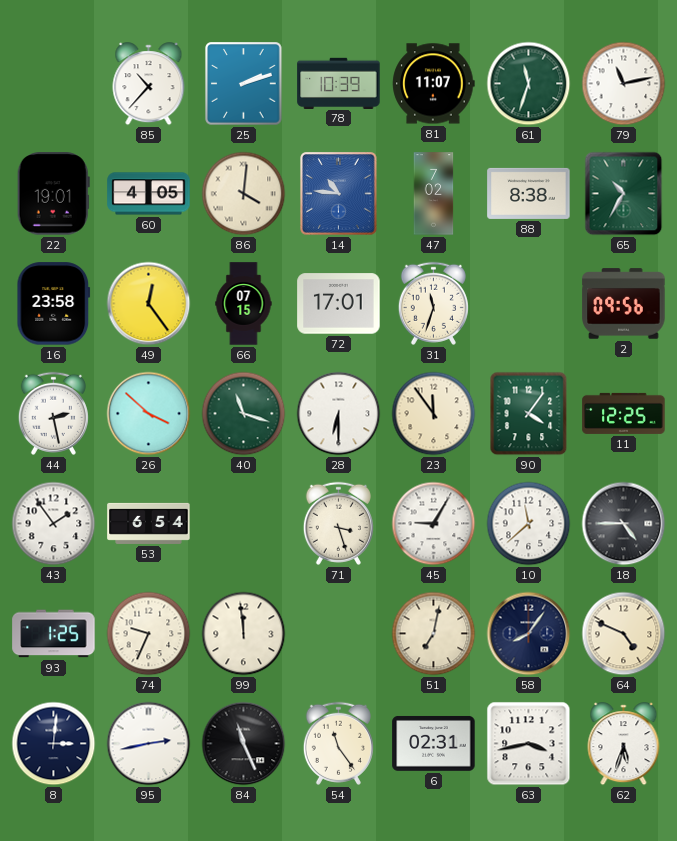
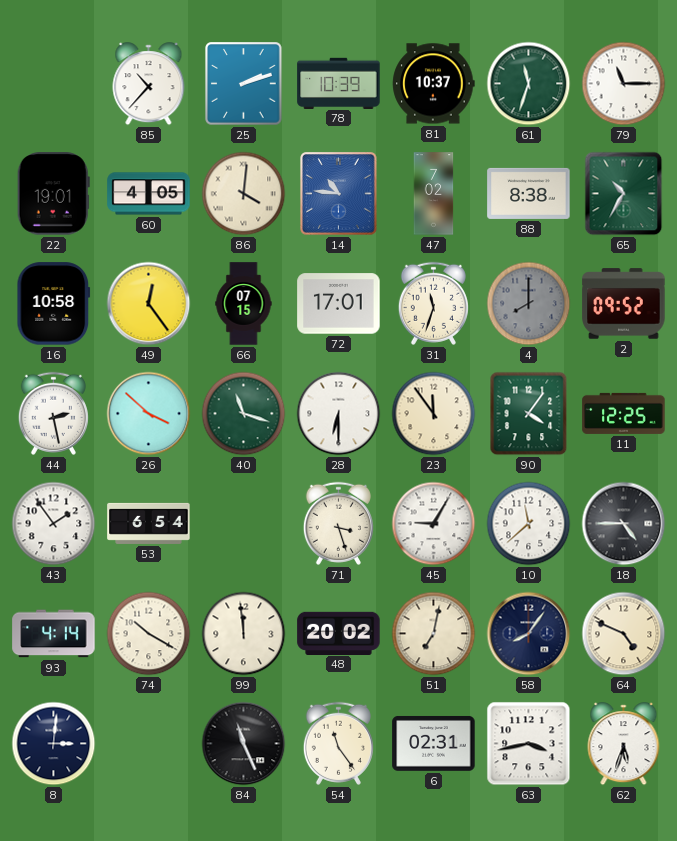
81: 11:07 -> 10:37
79: 11:13 -> 11:15
16: 23:58 -> 10:58
4: none -> 8:00
2: 09:56 -> 09:52
93: 1:25 -> 4:14
74: 9:34 -> 10:20
48: none -> 20:02
95: 2:43 -> none
